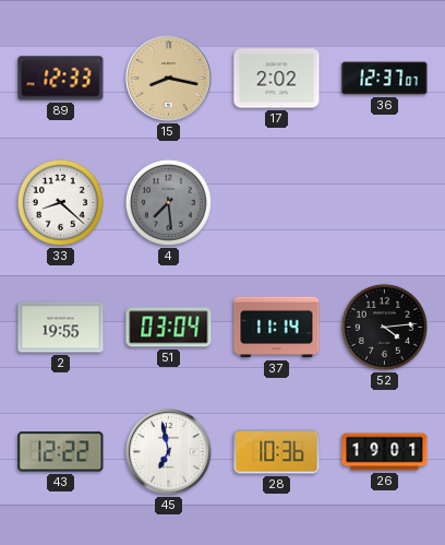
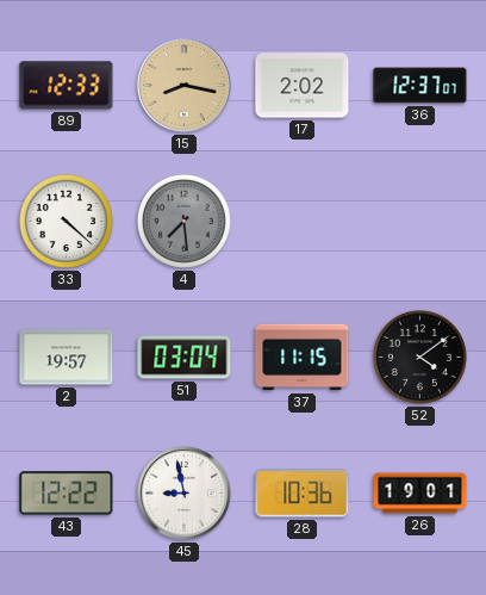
33: 8:22 -> 4:22
2: 19:55 -> 19:57
37: 11:14 -> 11:15
52: 4:14 -> 4:09
45: 6:58 -> 8:58
